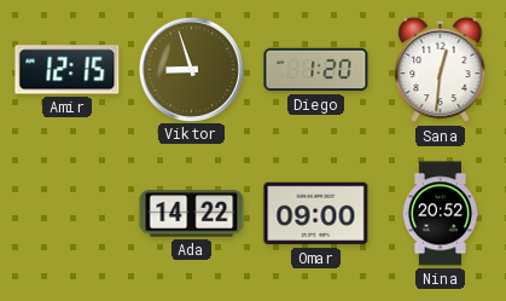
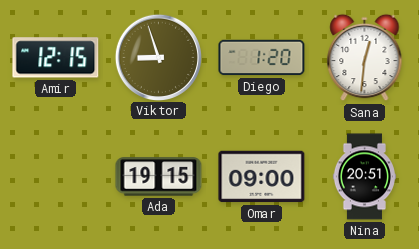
Ada: 14:22 -> 19:15
Nina: 20:52 -> 20:51
